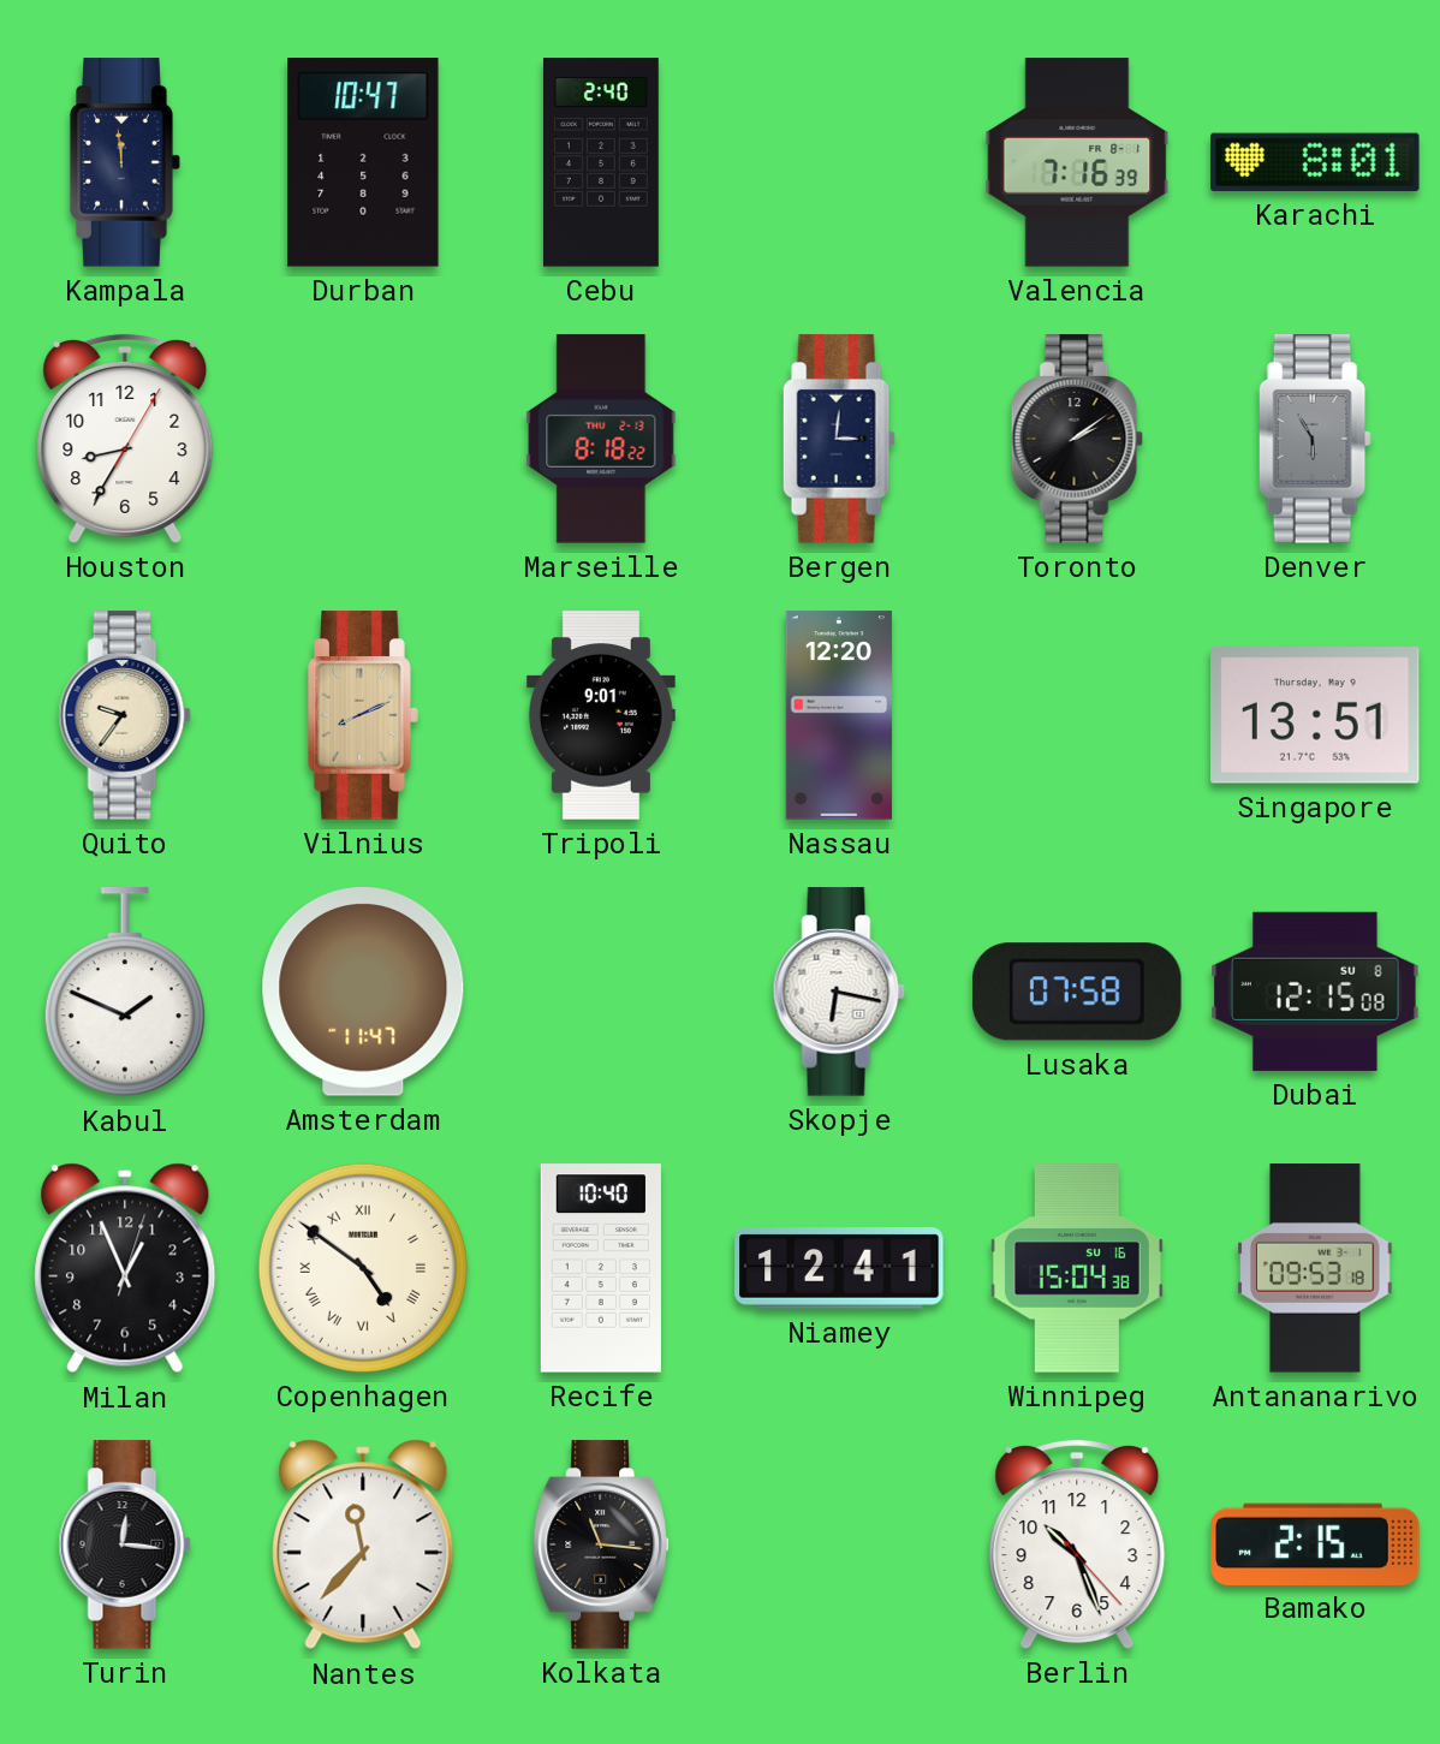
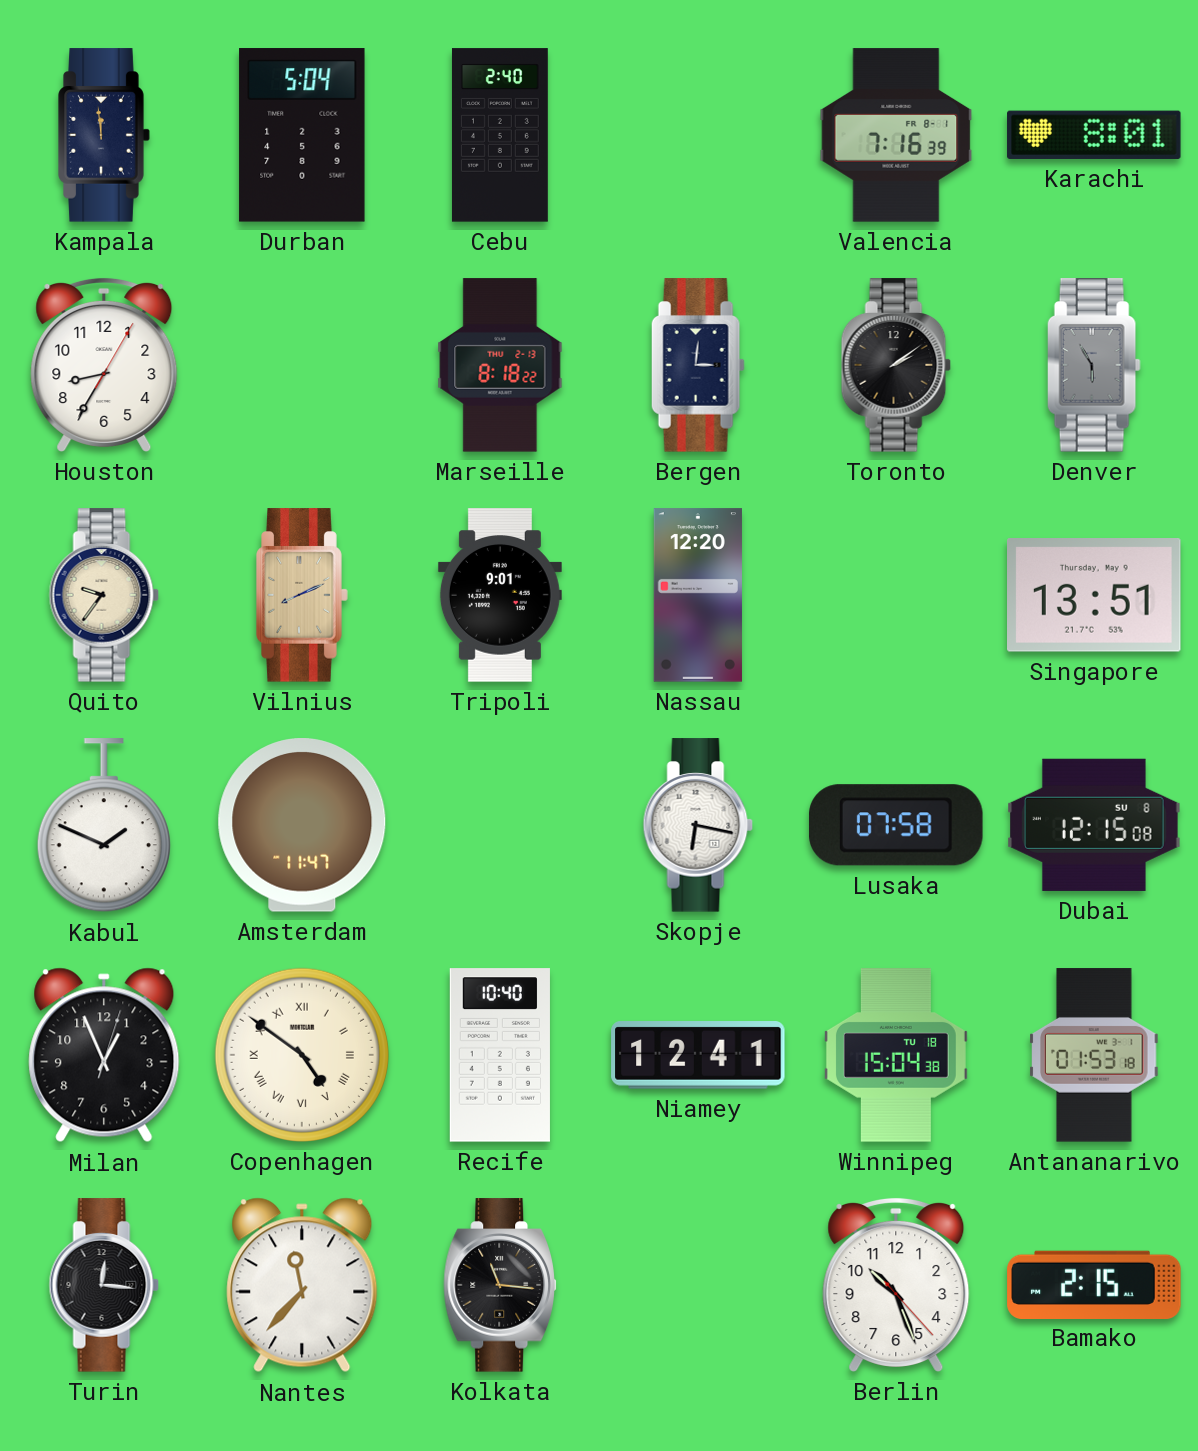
Durban: 10:47 -> 5:04
Winnipeg date: SU 16 -> TU 18
Antananarivo: 09:53 -> 01:53
